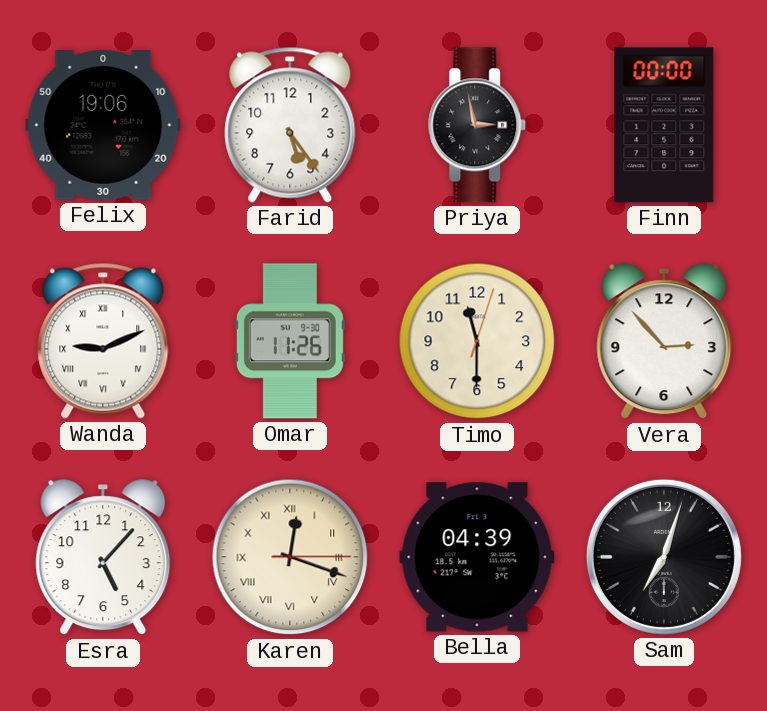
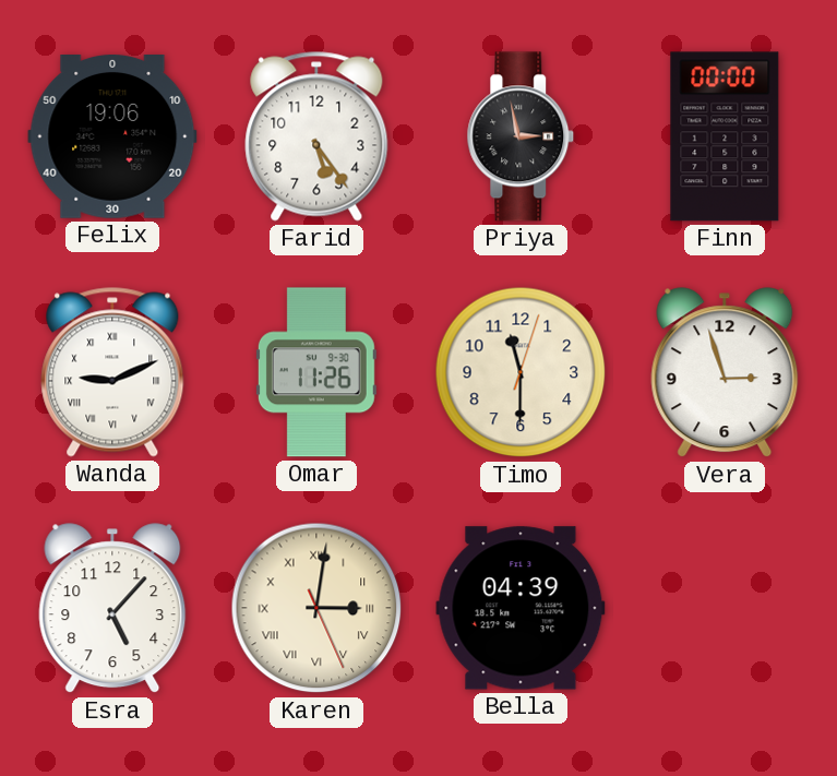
Vera: 2:53 -> 2:57
Karen: 12:18 -> 3:01
Sam: 7:03 -> none
